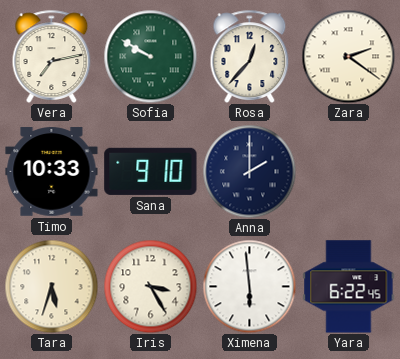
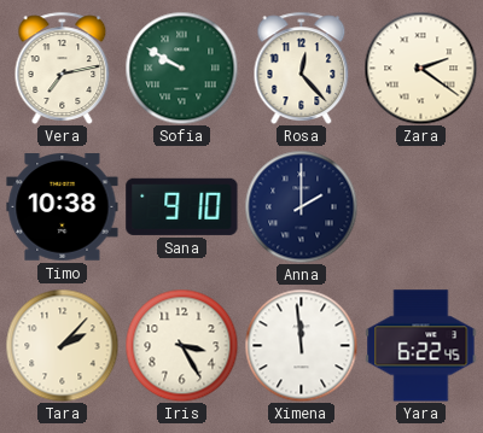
Rosa: 12:37 -> 12:23
Timo: 10:33 -> 10:38
Tara: 5:33 -> 2:07
Ximena: 5:59 -> 11:59
